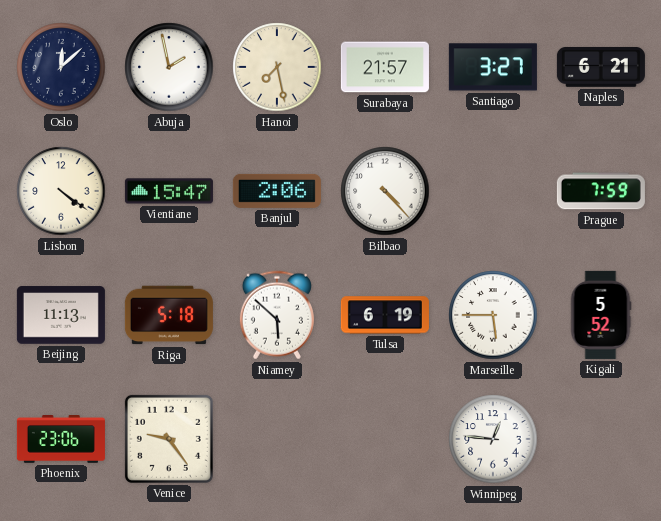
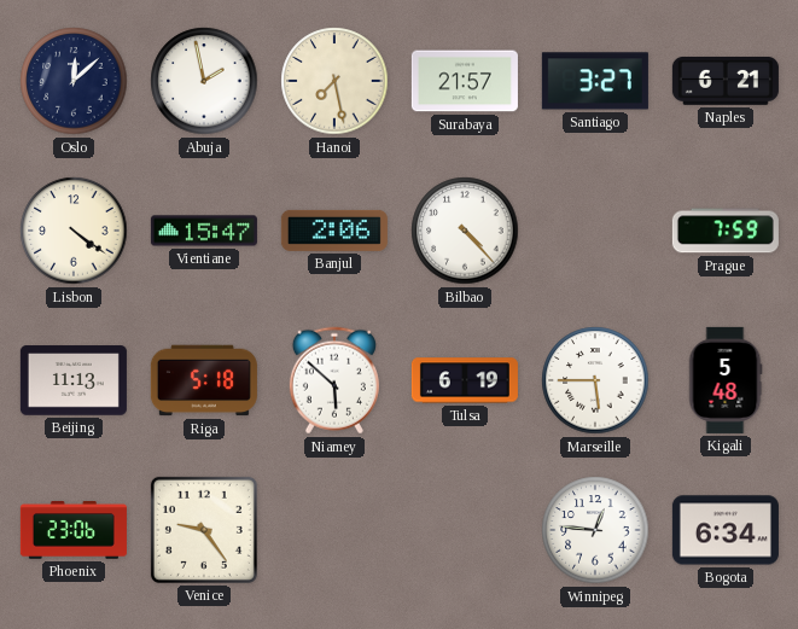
Kigali: 5:52 -> 5:48
Bogota: none -> 6:34
